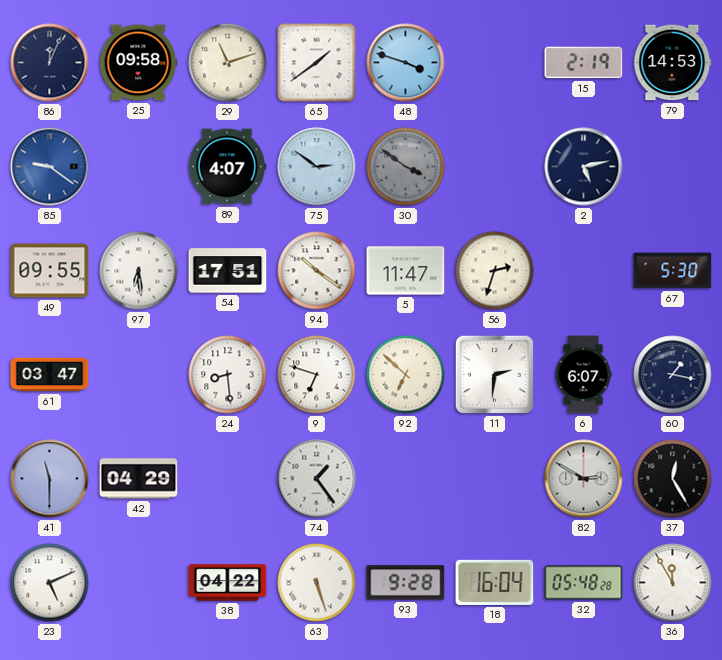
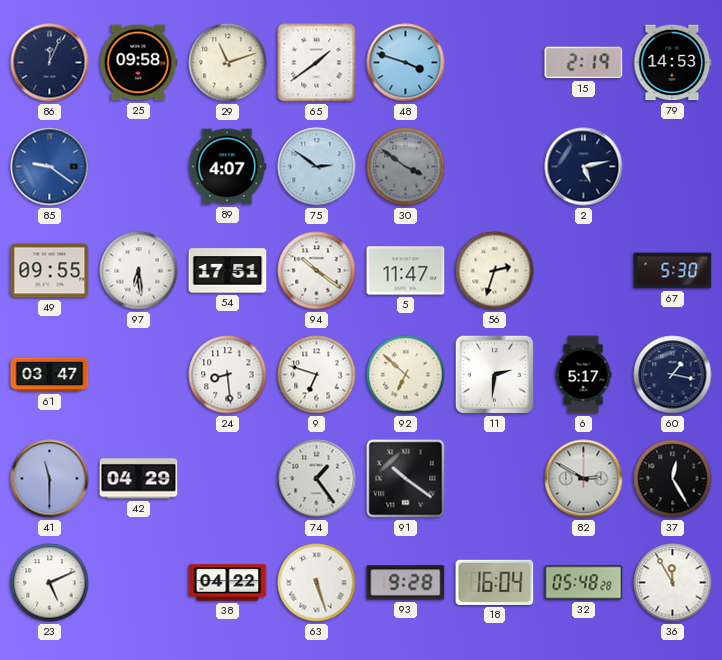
6: 6:07 -> 5:17
91: none -> 10:21
